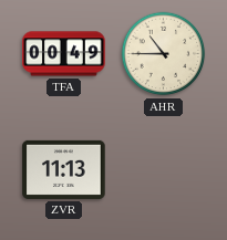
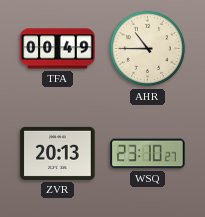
ZVR: 11:13 -> 20:13
WSQ: none -> 23:10
